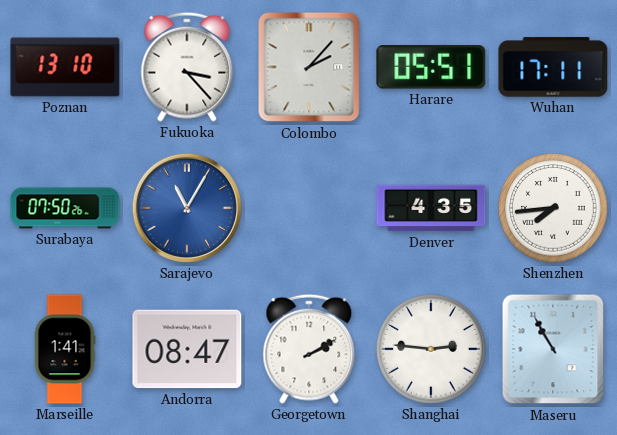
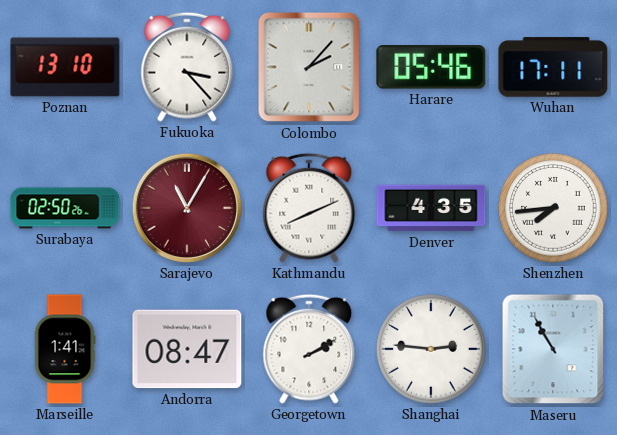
Harare: 05:51 -> 05:46
Surabaya: 07:50 -> 02:50
Sarajevo dial: blue -> burgundy
Kathmandu: none -> 8:11
